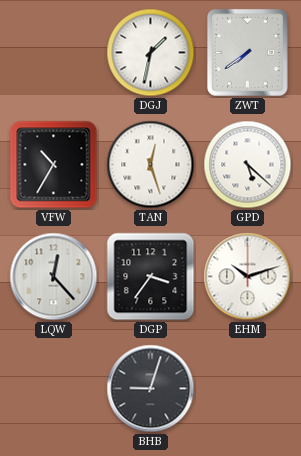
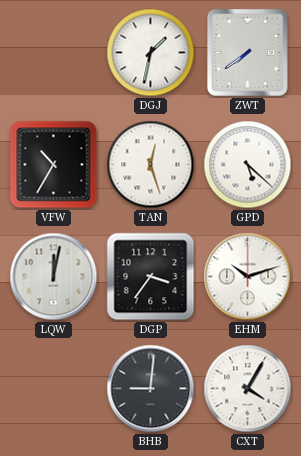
LQW: 12:23 -> 12:02
BHB: 9:03 -> 9:01
CXT: none -> 4:05
